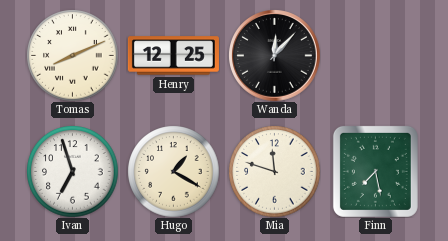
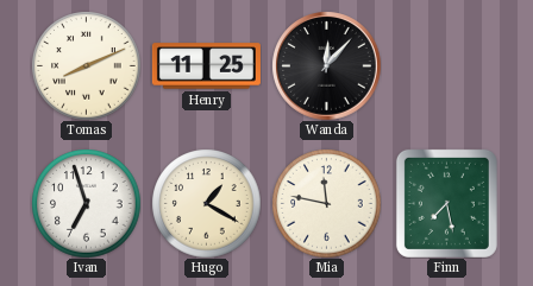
Henry: 12:25 -> 11:25
Mia: 11:48 -> 11:47
